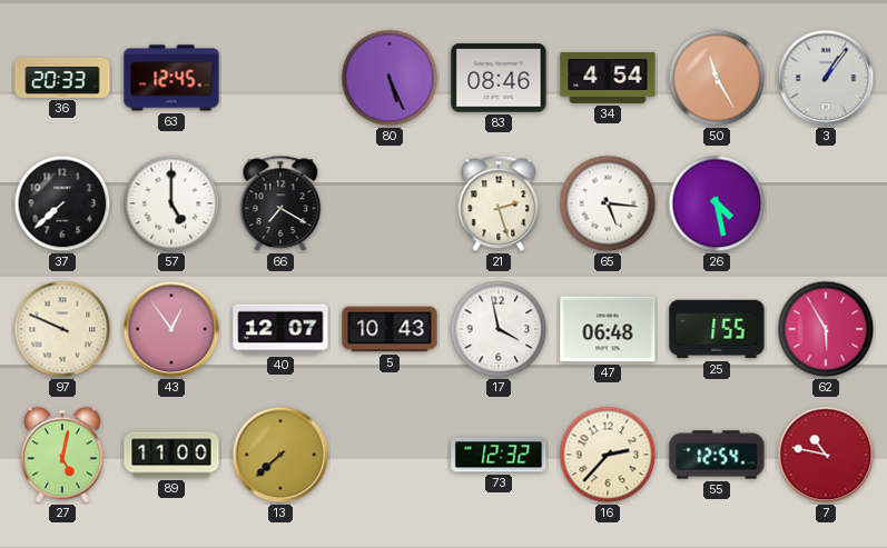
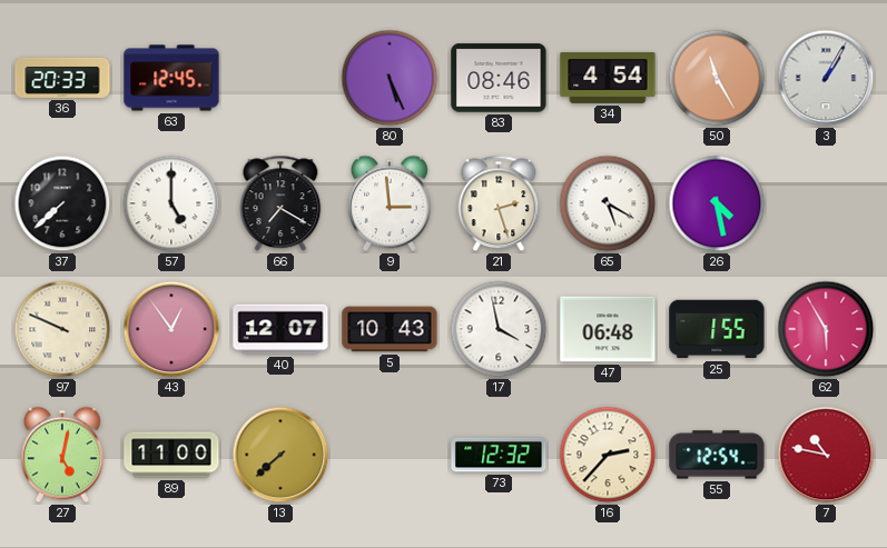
3: 1:06 -> 1:05
9: none -> 2:59
65: 5:16 -> 5:20
